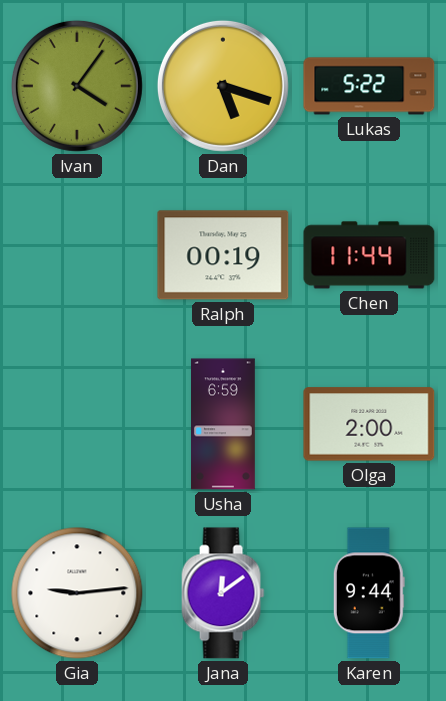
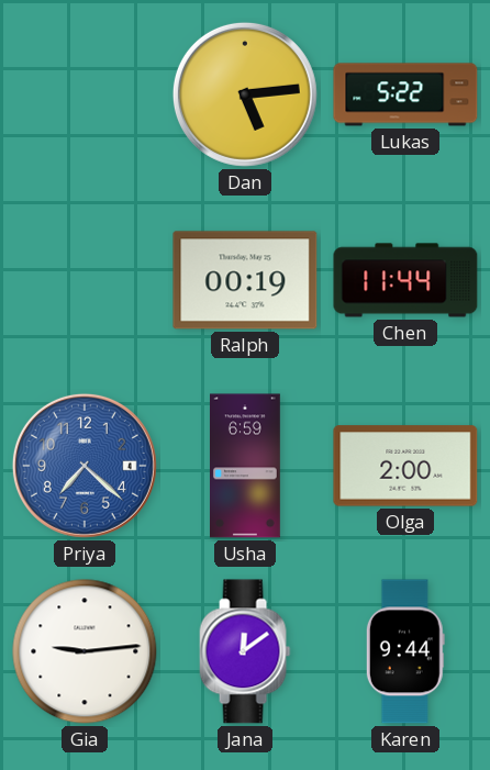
Ivan: 4:06 -> none
Dan: 5:18 -> 5:14
Priya: none -> 7:22
